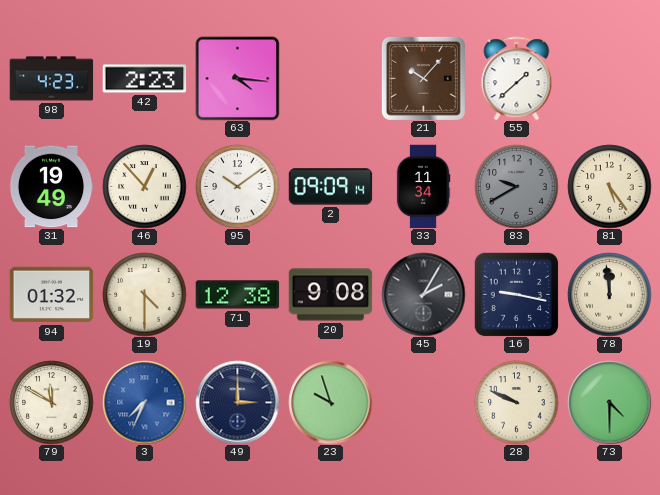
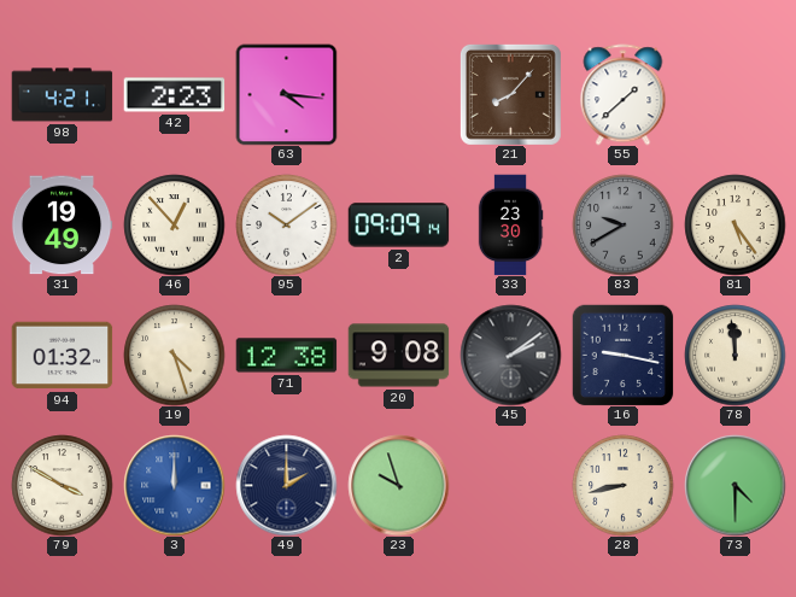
98: 4:23 -> 4:21
21: 10:07 -> 8:07
33: 11:34 -> 23:30
19: 4:30 -> 4:27
45: 2:05 -> 2:09
79: 11:50 -> 3:50
3: 7:34 -> 12:00
49: 3:00 -> 2:00
28: 9:49 -> 8:43
